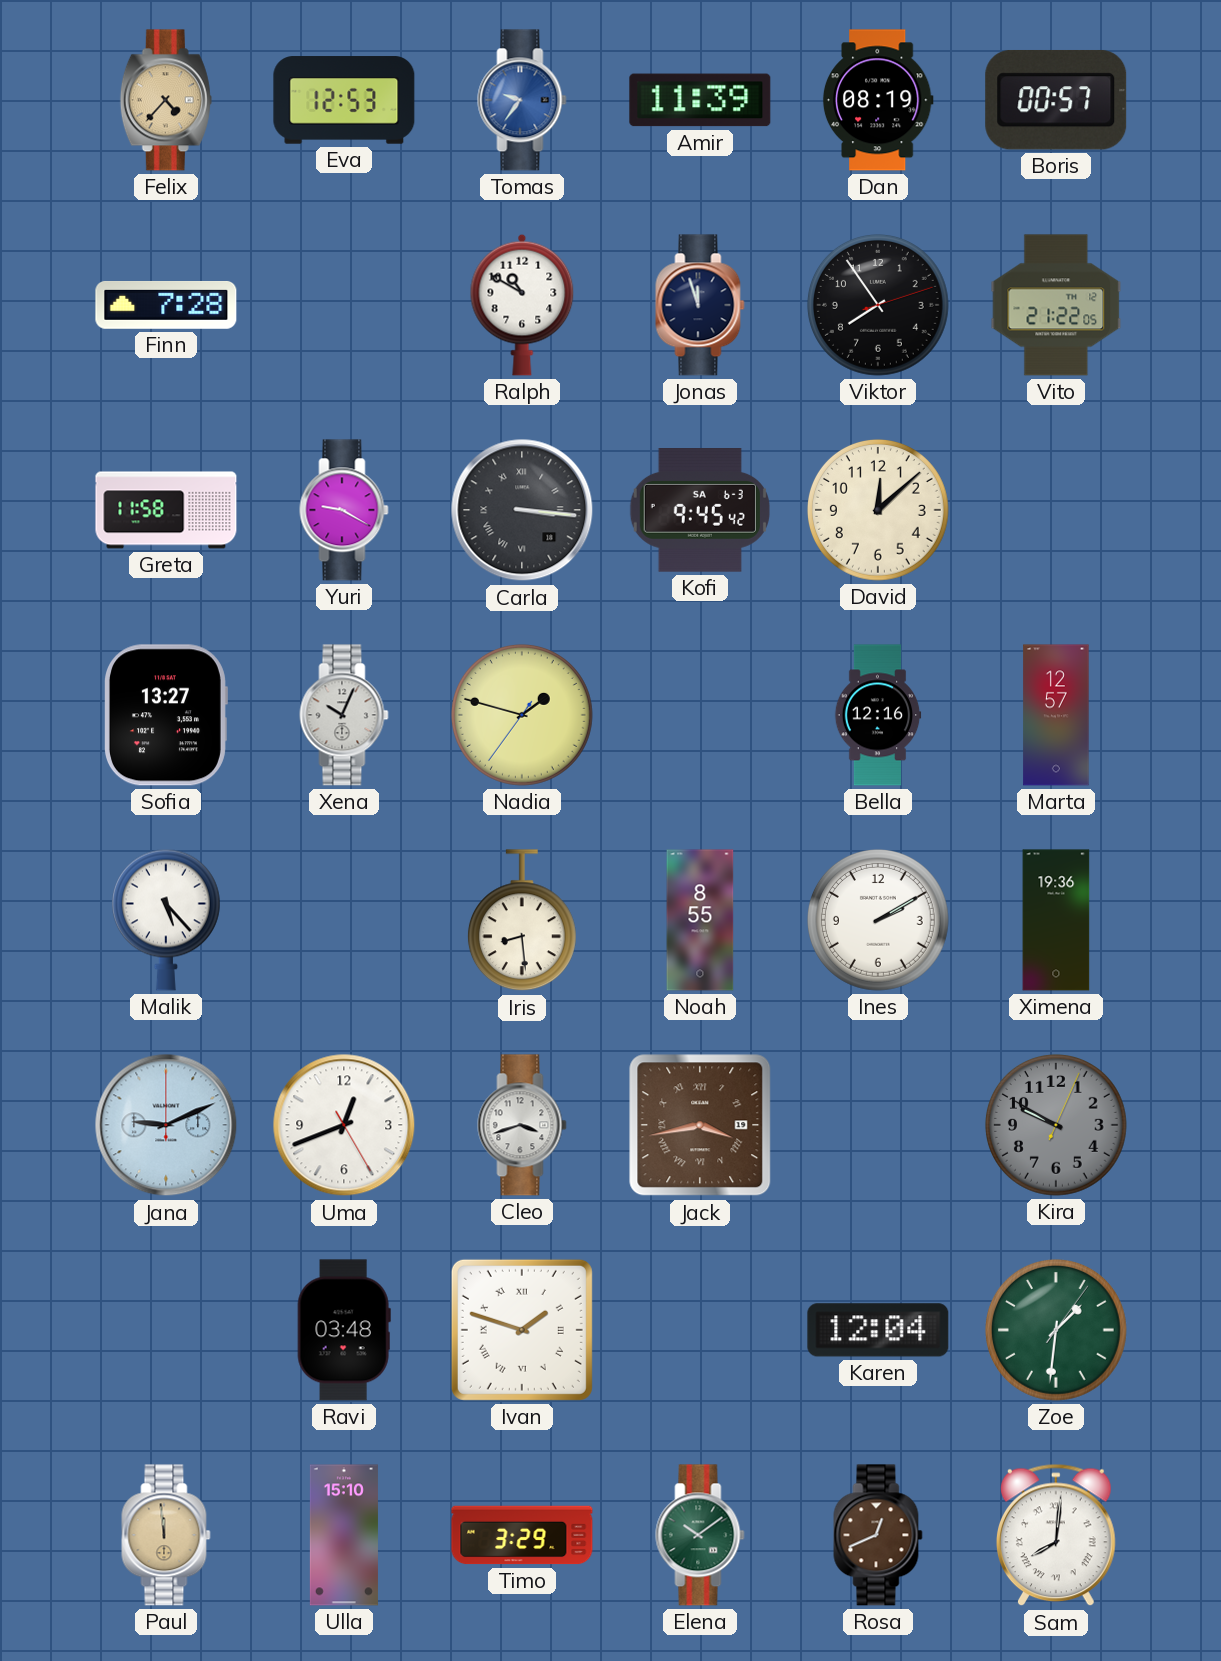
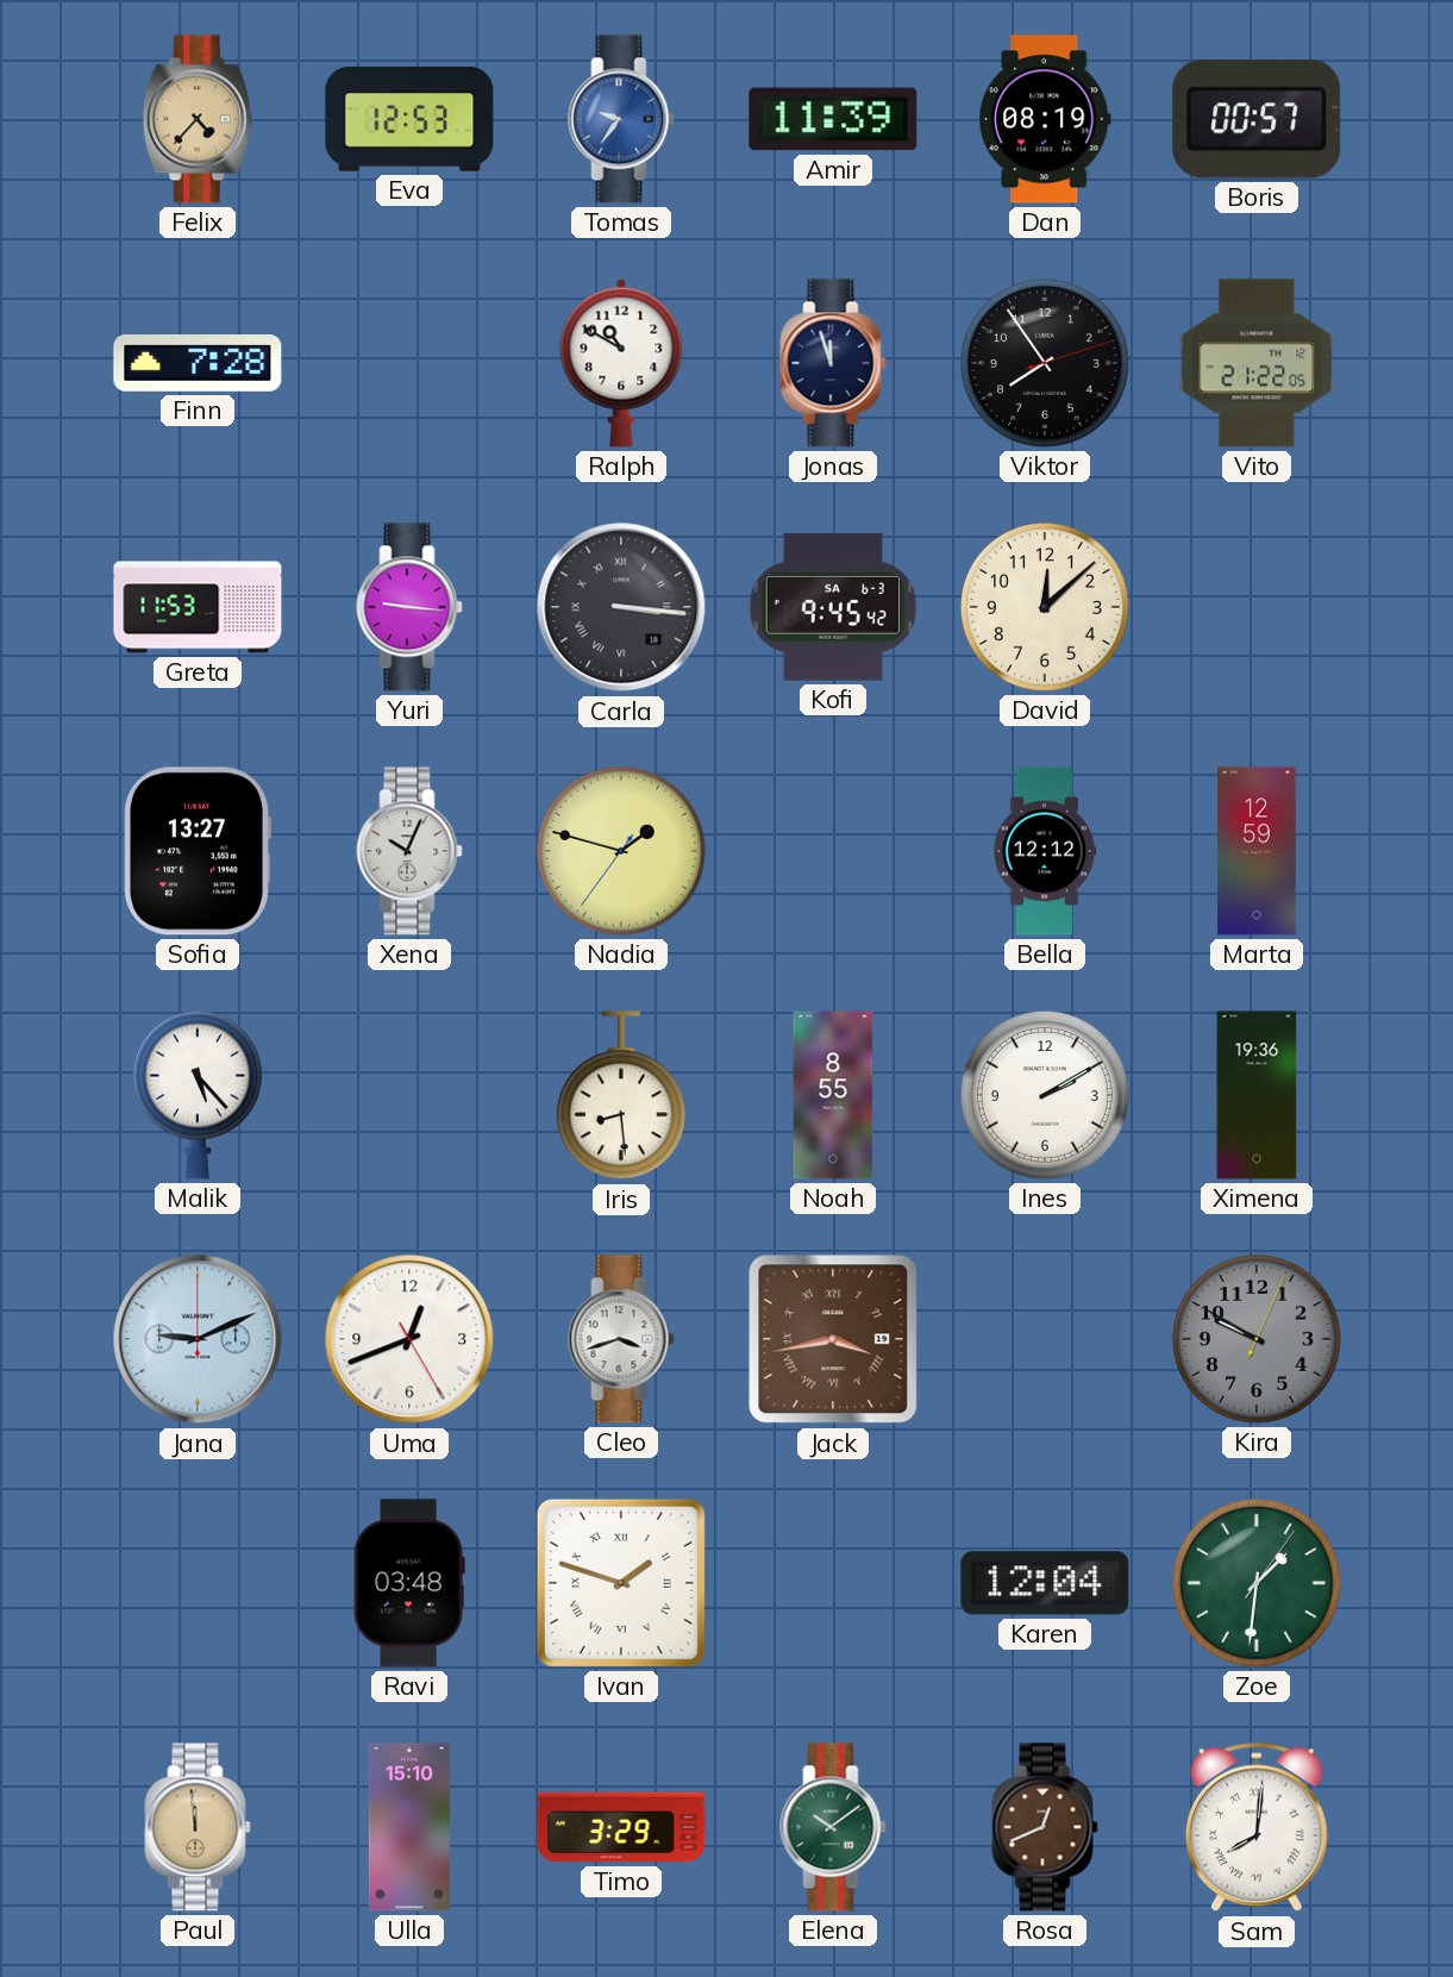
Greta: 11:58 -> 11:53
Yuri: 9:20 -> 9:16
Bella: 12:16 -> 12:12
Marta: 12:57 -> 12:59
